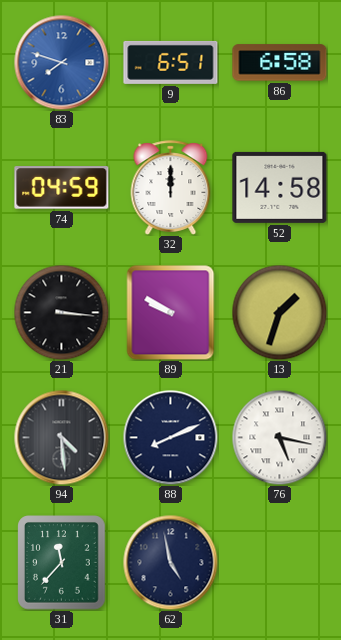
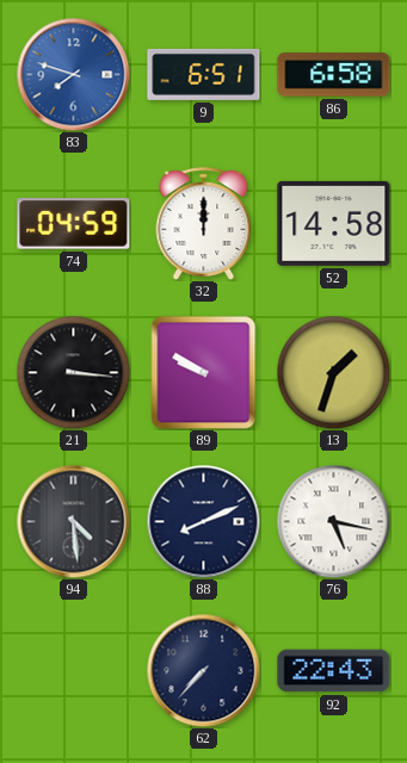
31: 11:37 -> none
62: 4:58 -> 7:37
92: none -> 22:43
